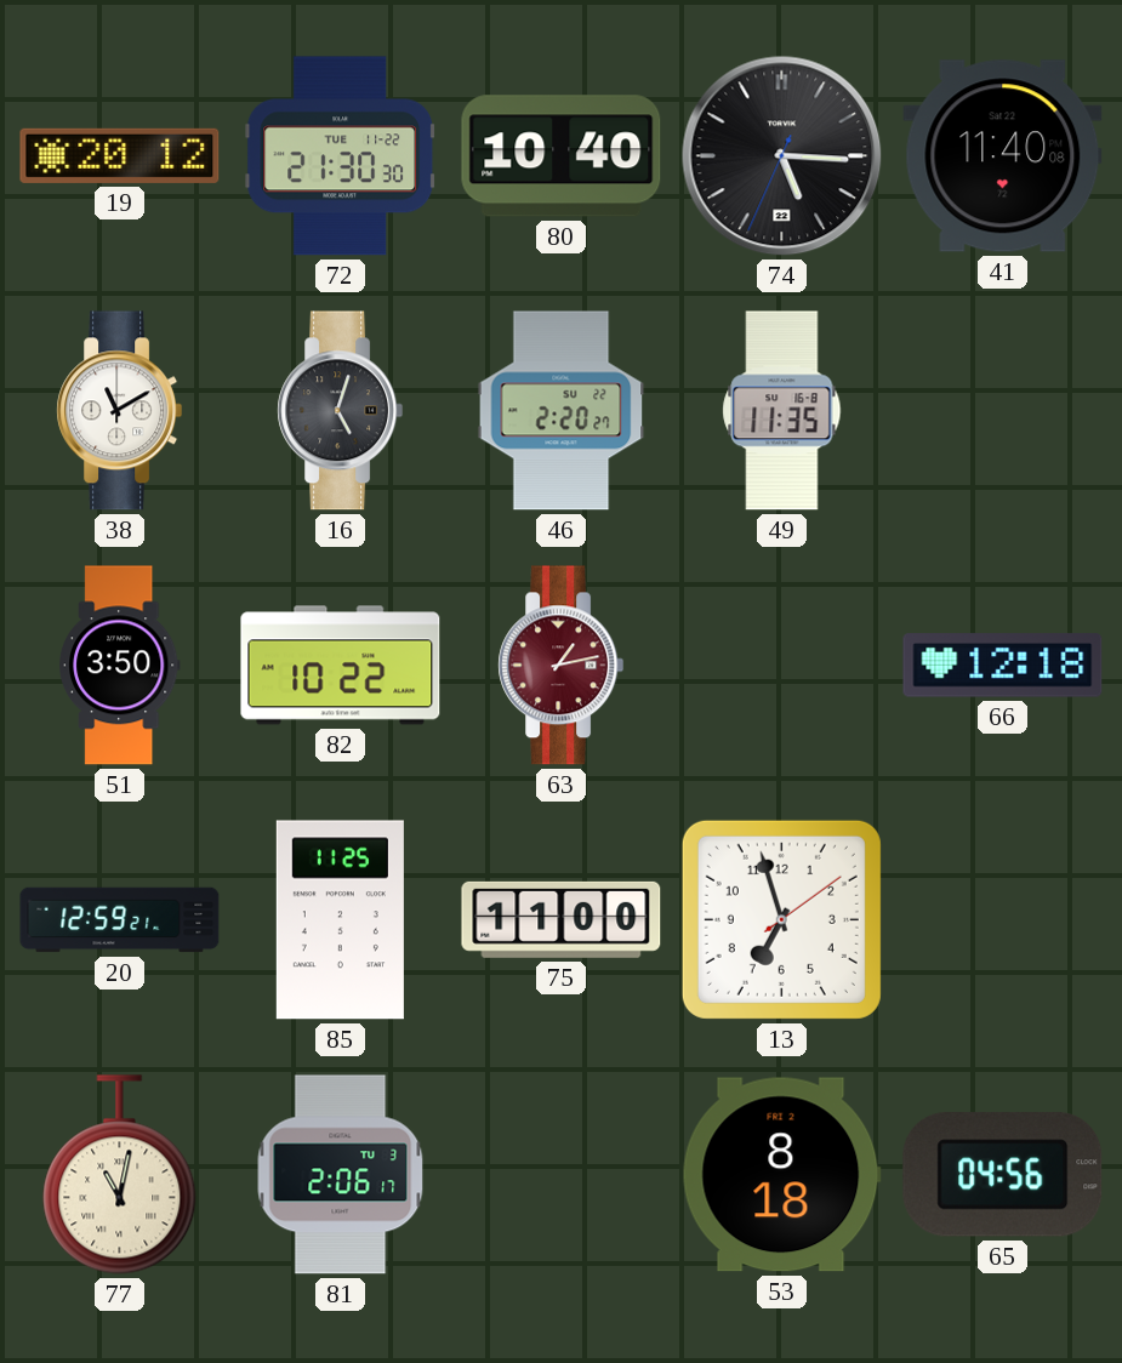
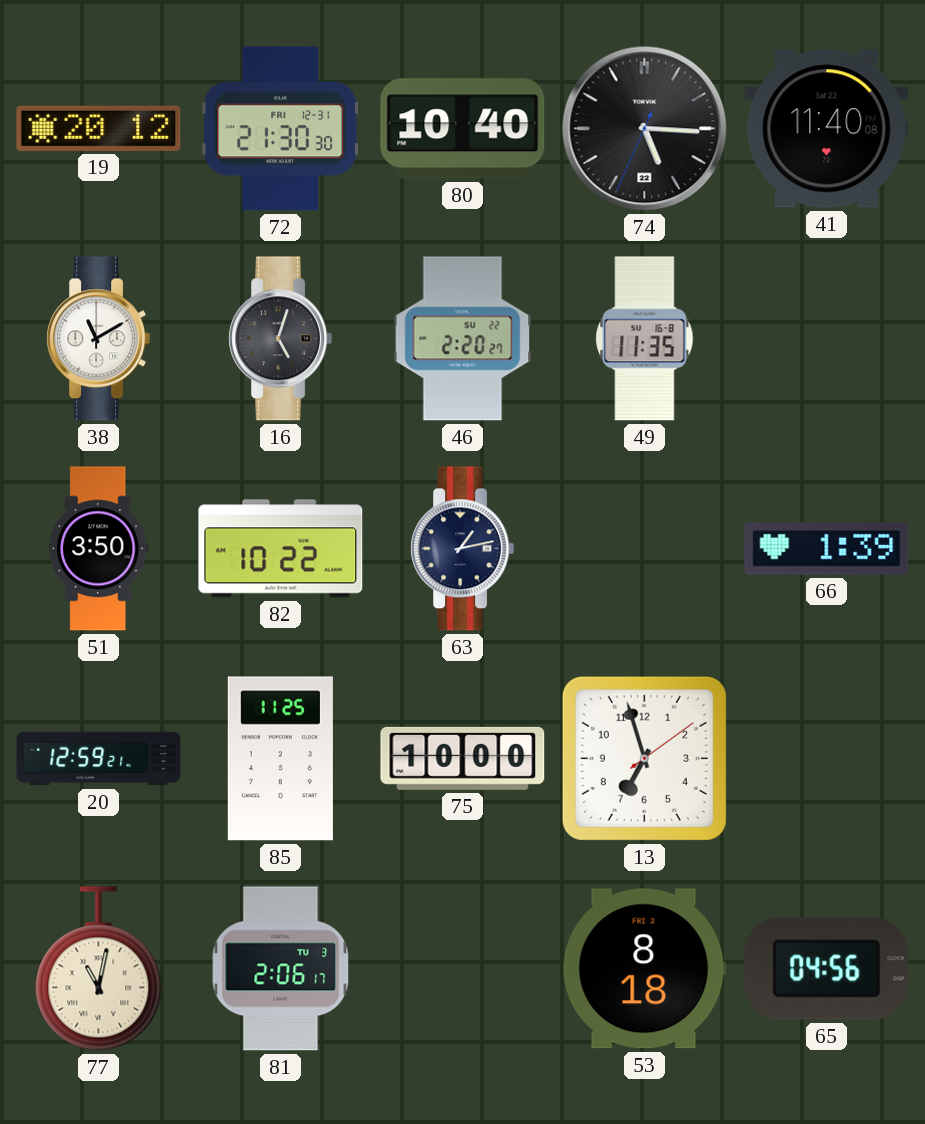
72 date: TUE 11-22 -> FRI 12-31
63 dial: burgundy -> navy
66: 12:18 -> 1:39
75: 11:00 -> 10:00
